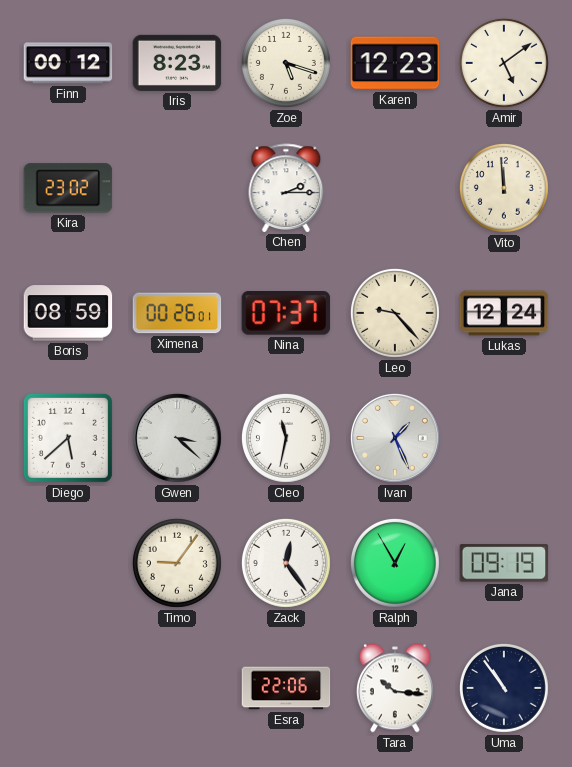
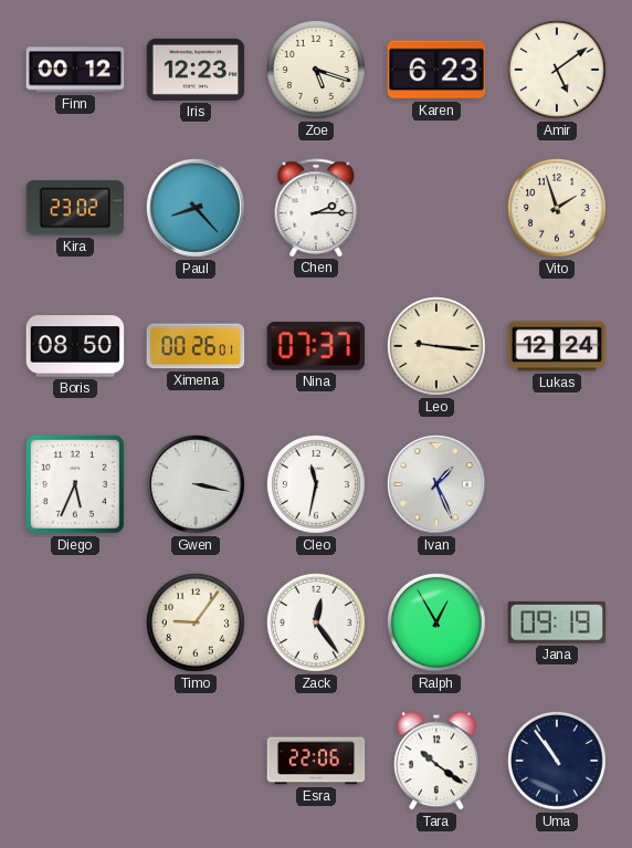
Iris: 8:23 -> 12:23
Karen: 12:23 -> 6:23
Paul: none -> 8:23
Vito: 11:59 -> 1:57
Boris: 08:59 -> 08:50
Leo: 9:23 -> 9:16
Diego: 5:38 -> 5:34
Gwen: 3:22 -> 3:17
Tara: 10:16 -> 10:21
